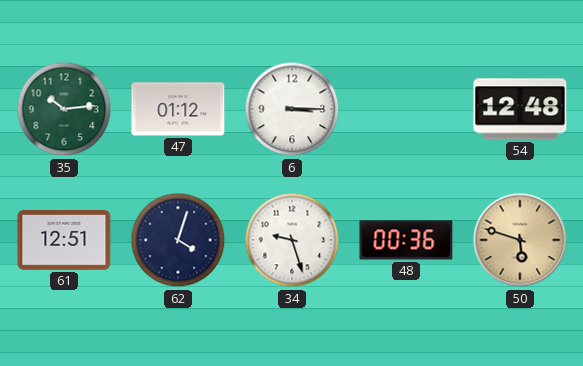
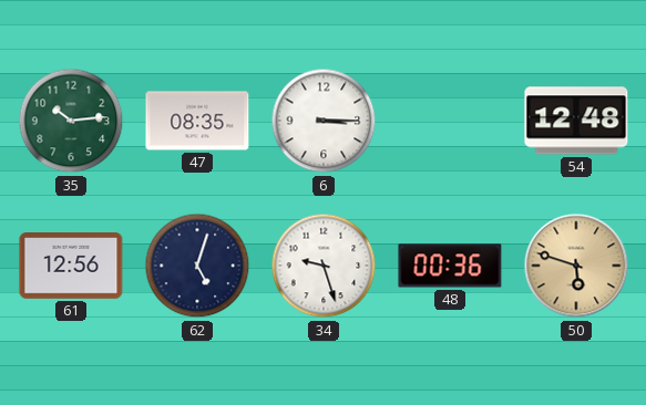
47: 01:12 -> 08:35
61: 12:51 -> 12:56
62: 4:03 -> 5:03
